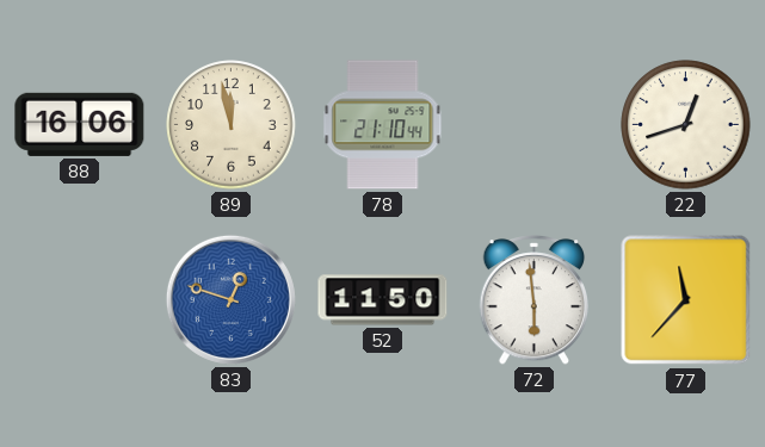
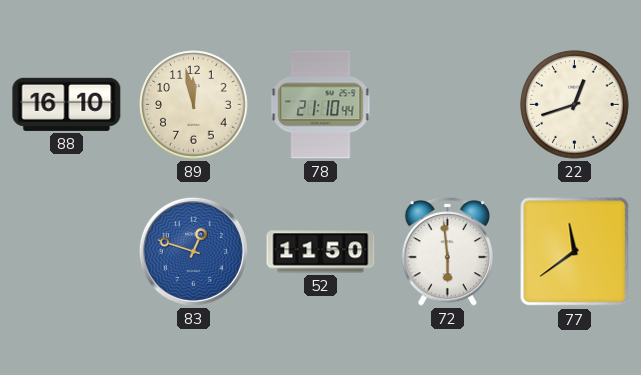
88: 16:06 -> 16:10
77: 11:37 -> 11:39
